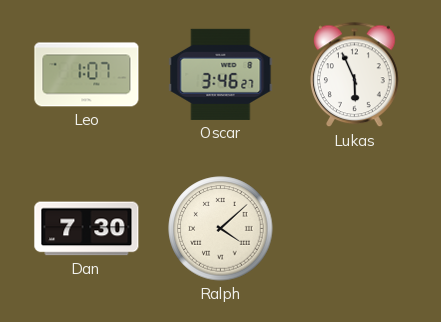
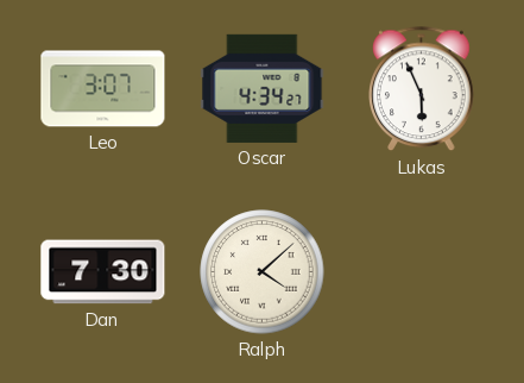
Leo: 1:07 -> 3:07
Oscar: 3:46 -> 4:34
